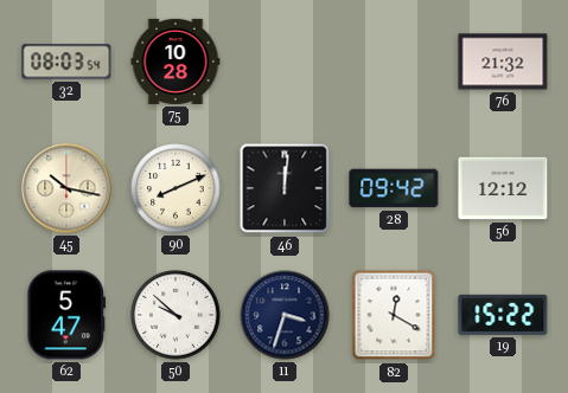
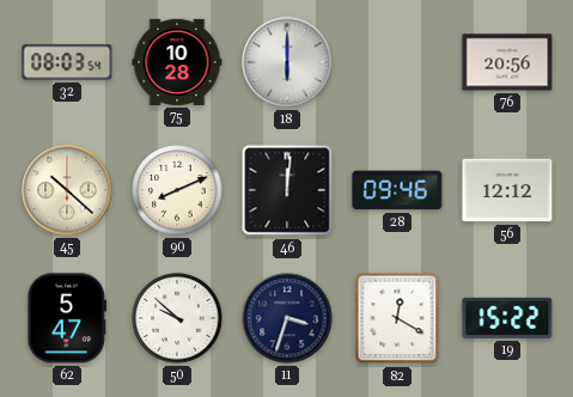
18: none -> 6:00
76: 21:32 -> 20:56
45: 10:17 -> 10:22
28: 09:42 -> 09:46
